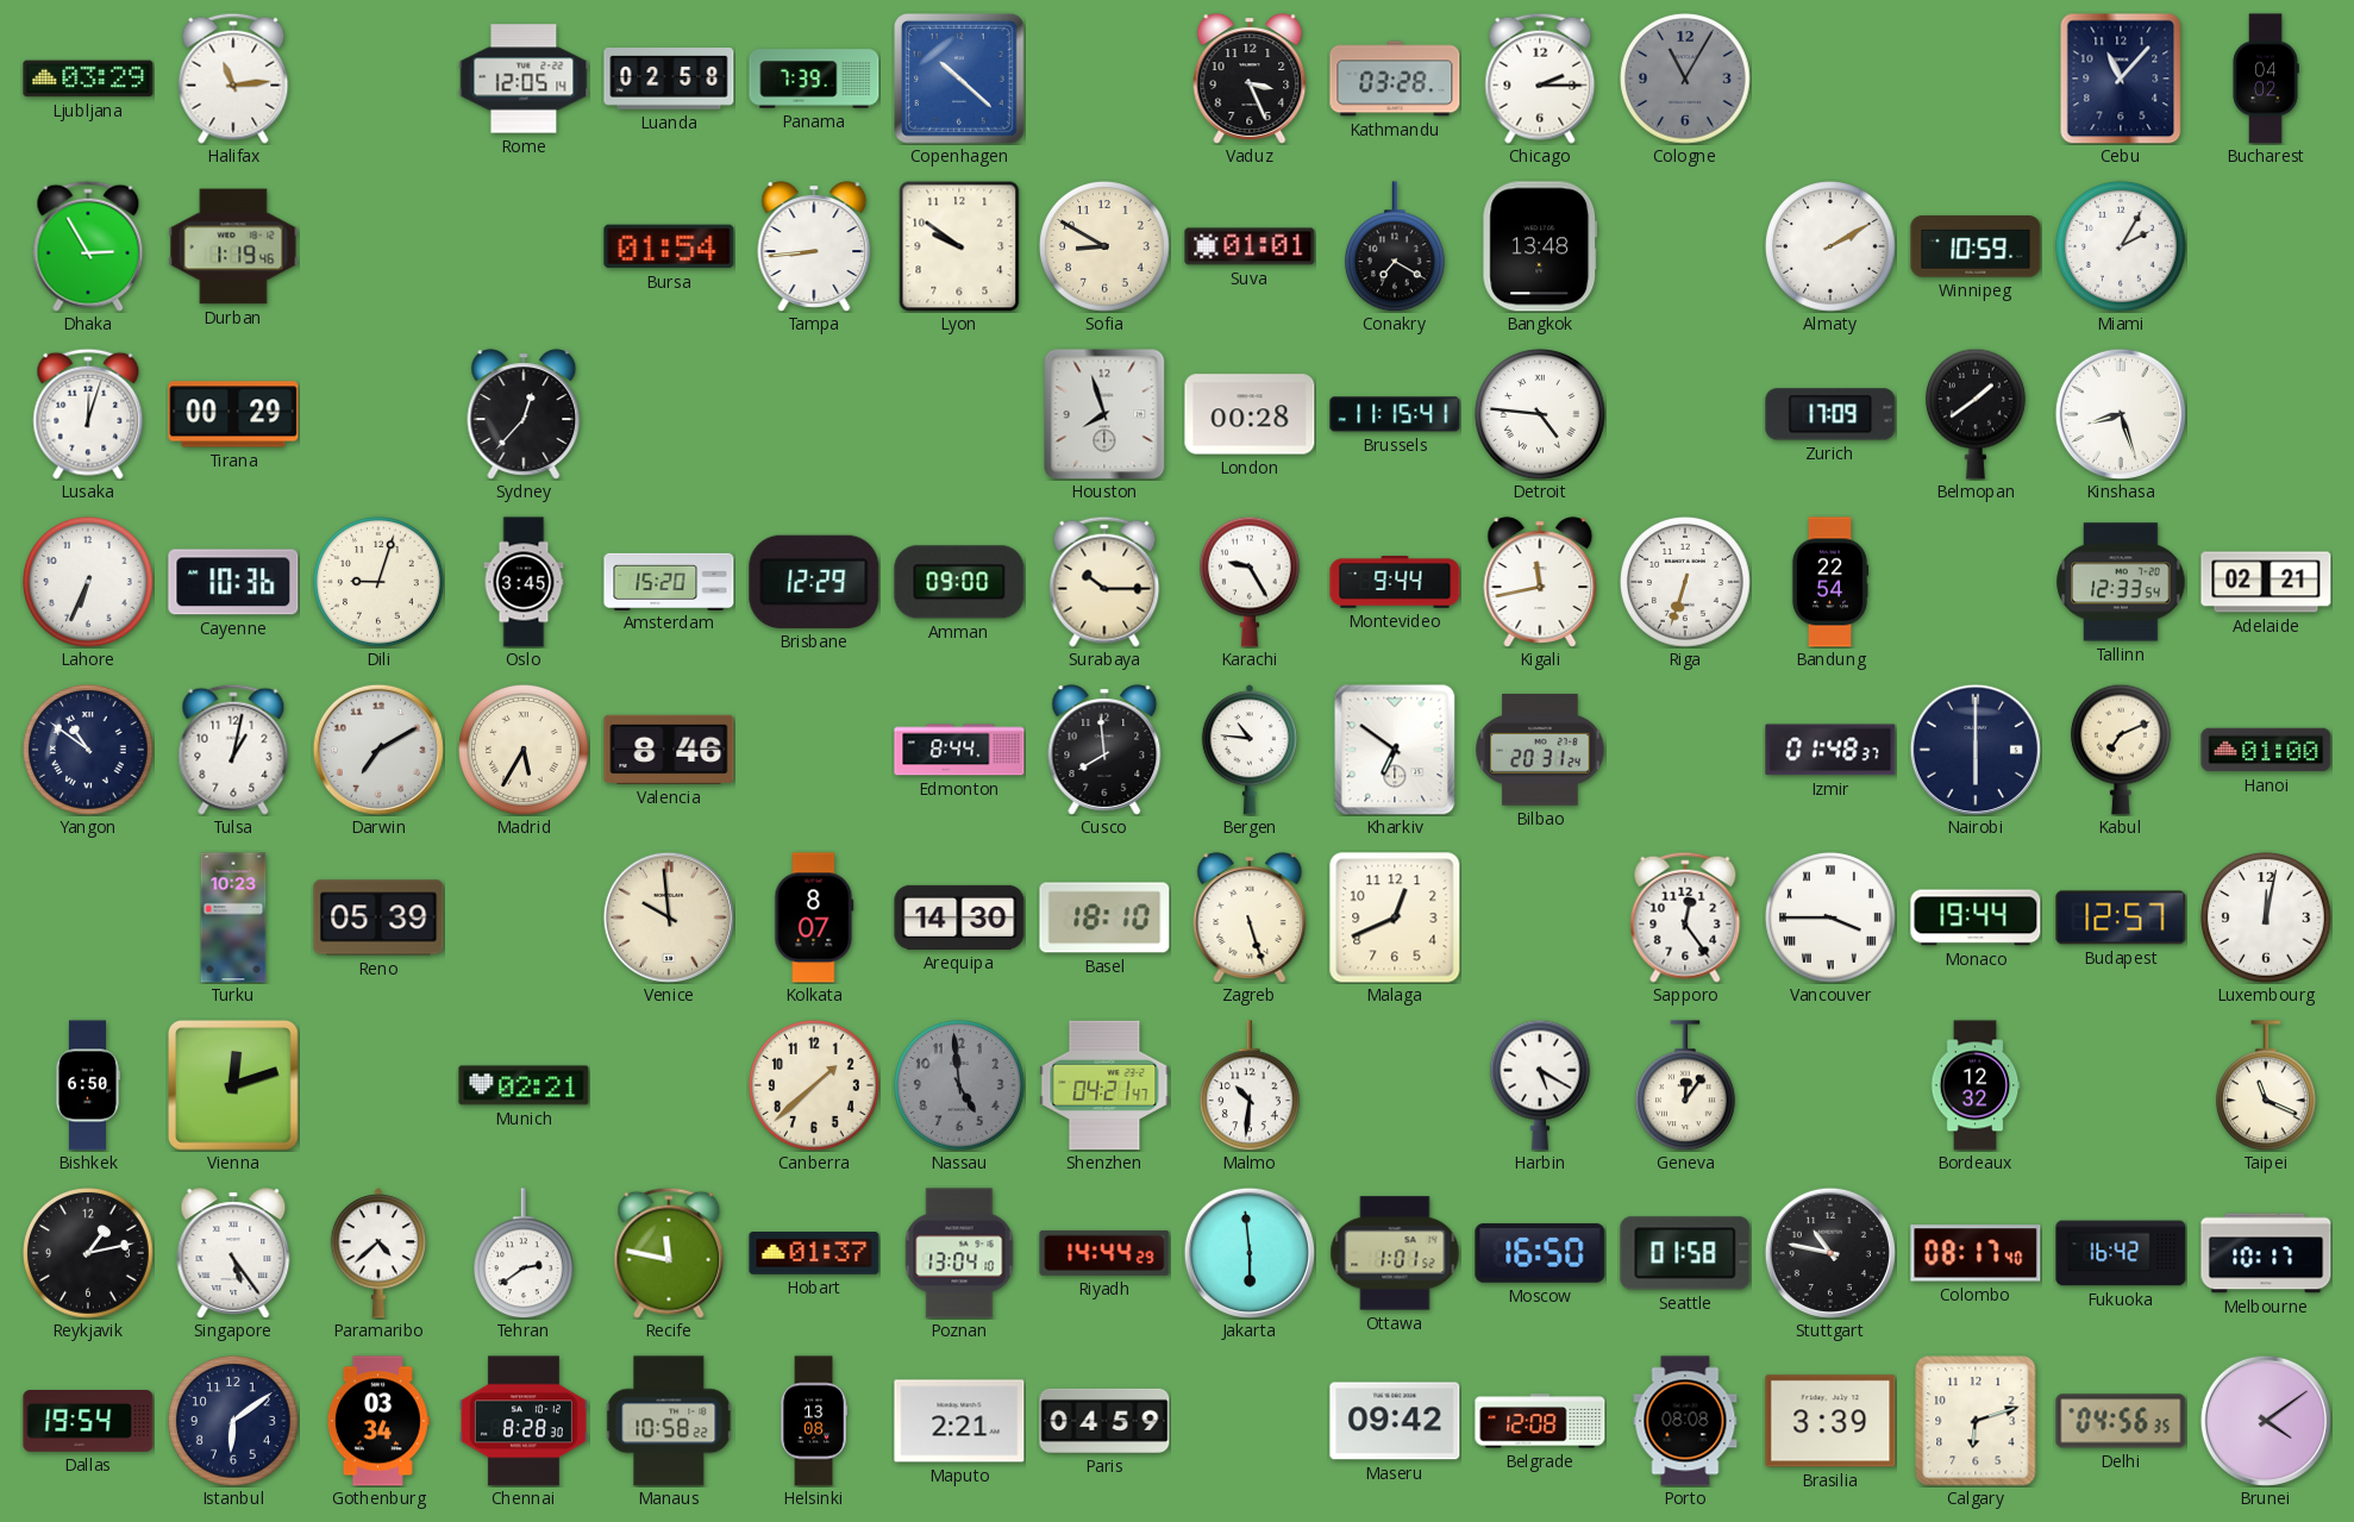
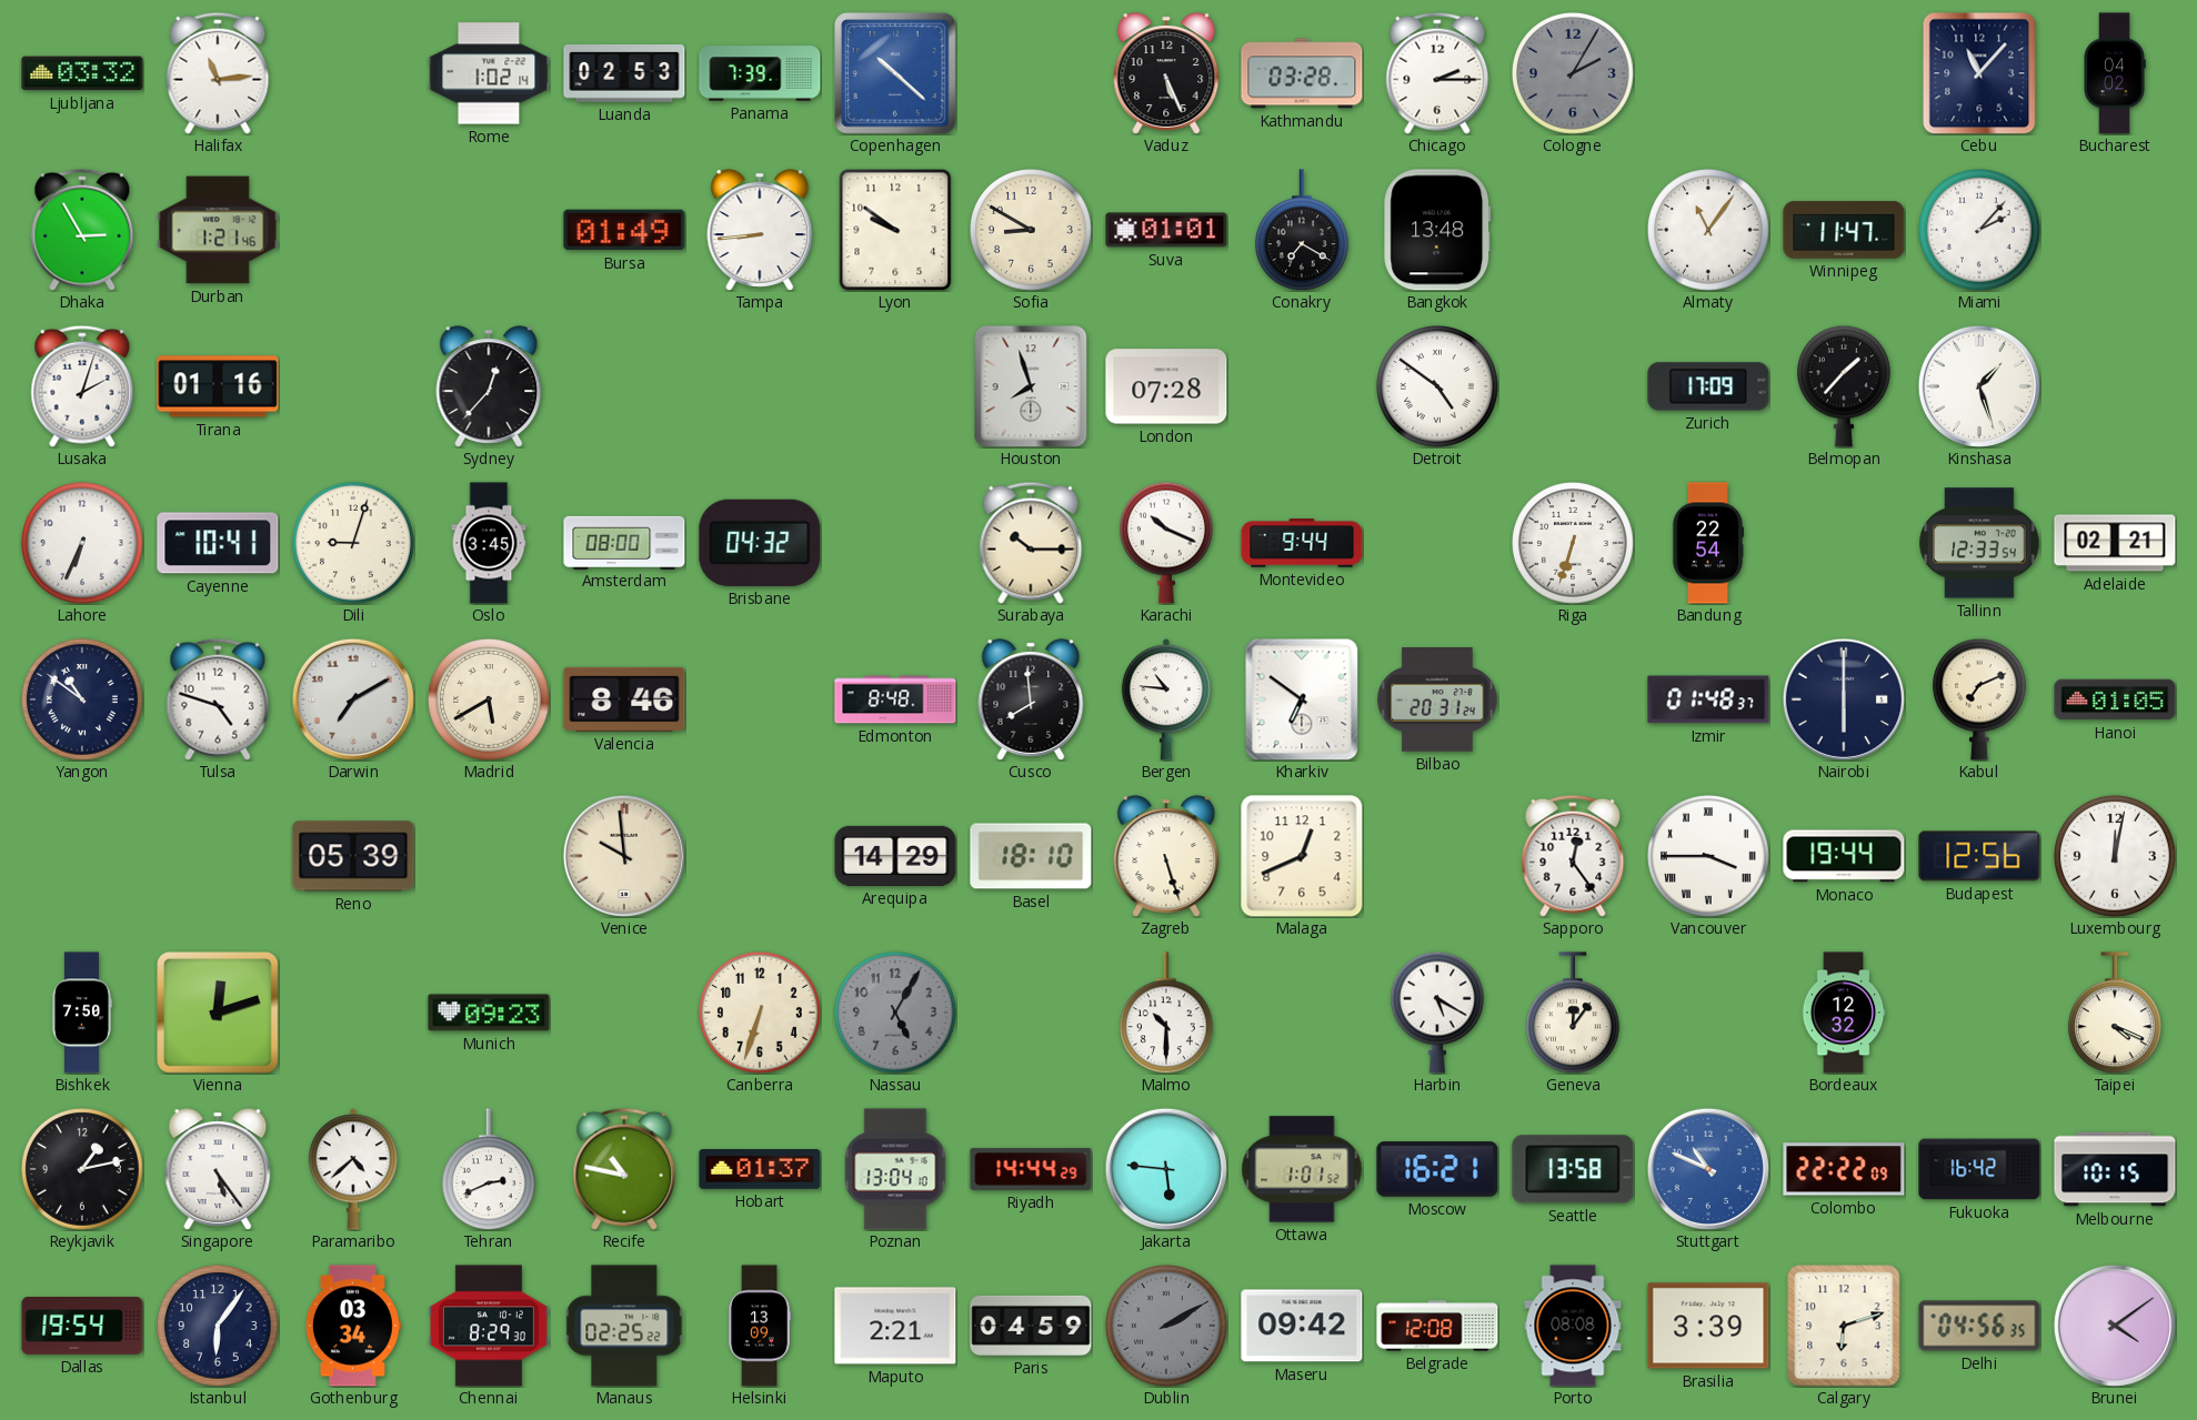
Ljubljana: 03:29 -> 03:32
Rome: 12:05 -> 1:02
Luanda: 02:58 -> 02:53
Vaduz: 3:26 -> 5:26
Cologne: 11:05 -> 2:05
Durban: 1:19 -> 1:21
Bursa: 01:54 -> 01:49
Almaty: 2:10 -> 11:06
Winnipeg: 10:59 -> 11:47
Miami: 2:05 -> 2:07
Lusaka: 12:03 -> 2:03
Tirana: 00:29 -> 01:16
London: 00:28 -> 07:28
Brussels: 11:15 -> none
Detroit: 4:46 -> 4:51
Belmopan: 1:39 -> 1:37
Kinshasa: 8:27 -> 1:27
Cayenne: 10:36 -> 10:41
Amsterdam: 15:20 -> 08:00
Brisbane: 12:29 -> 04:32
Amman: 09:00 -> none
Karachi: 9:25 -> 10:19
Kigali: 11:43 -> none
Tulsa: 1:02 -> 4:48
Madrid: 5:35 -> 5:40
Edmonton: 8:44 -> 8:48
Hanoi: 01:00 -> 01:05
Turku: 10:23 -> none
Kolkata: 8:07 -> none
Arequipa: 14:30 -> 14:29
Budapest: 12:57 -> 12:56
Bishkek: 6:50 -> 7:50
Munich: 02:21 -> 09:23
Canberra: 1:38 -> 6:33
Nassau: 4:59 -> 5:05
Shenzhen: 04:21 -> none
Malmo: 10:31 -> 10:30
Taipei: 11:19 -> 4:19
Tehran: 2:39 -> 2:41
Recife: 11:47 -> 10:47
Jakarta: 5:59 -> 5:46
Moscow: 16:50 -> 16:21
Seattle: 01:58 -> 13:58
Stuttgart: 10:47 -> 10:49
Stuttgart dial: black -> blue
Colombo: 08:17 -> 22:22
Melbourne: 10:17 -> 10:15
Istanbul: 6:09 -> 6:06
Chennai: 8:28 -> 8:29
Manaus: 10:58 -> 02:25
Helsinki: 13:08 -> 13:09
Dublin: none -> 2:10
